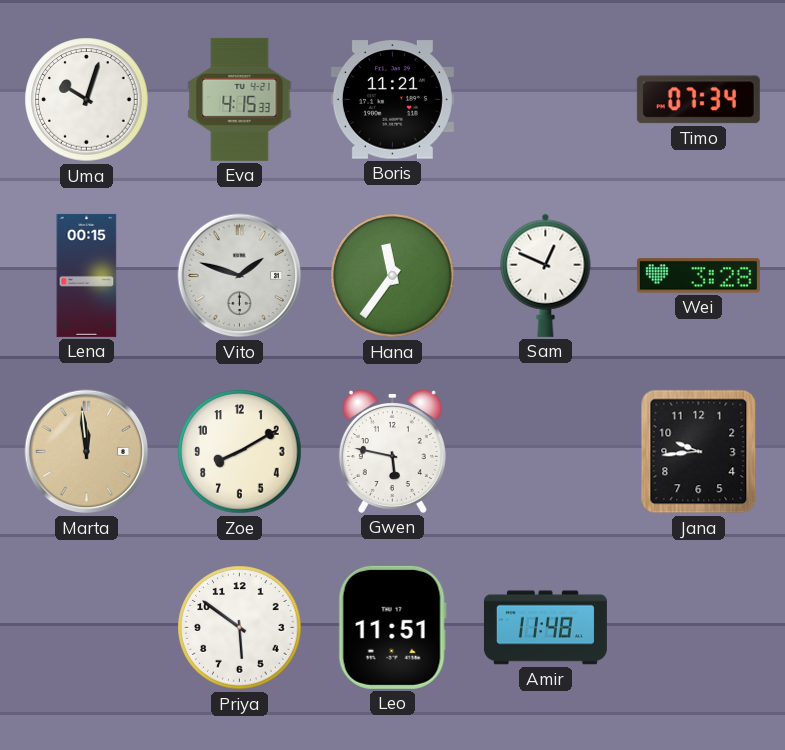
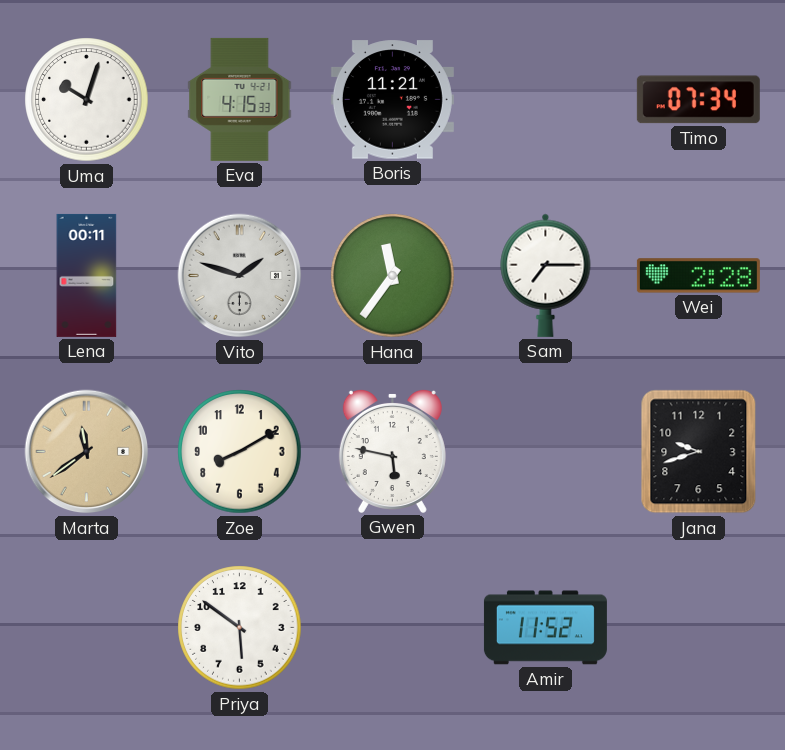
Lena: 00:15 -> 00:11
Sam: 12:49 -> 7:15
Wei: 3:28 -> 2:28
Marta: 11:59 -> 11:39
Jana: 9:44 -> 9:42
Leo: 11:51 -> none
Amir: 11:48 -> 11:52
